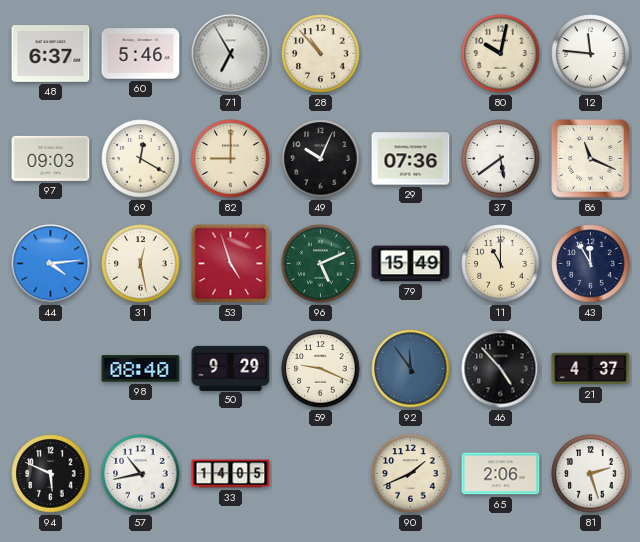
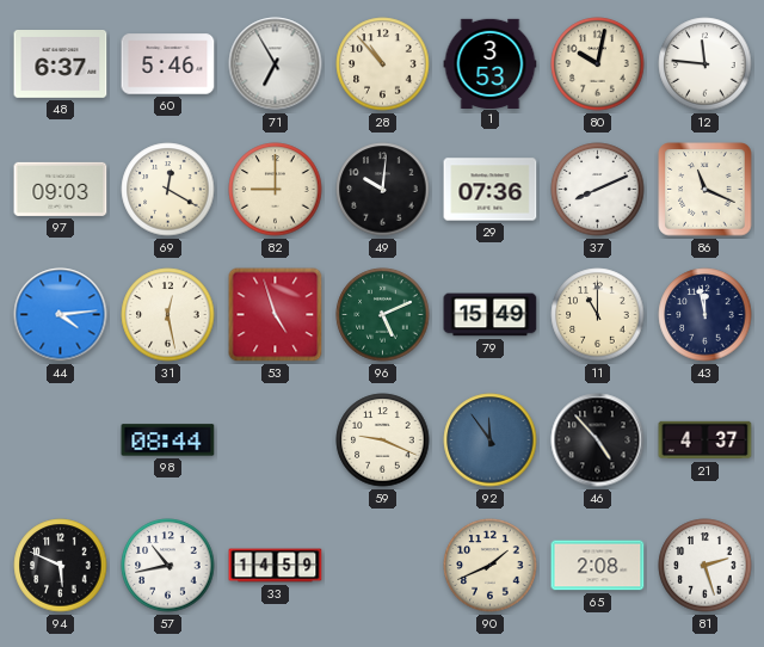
1: none -> 3:53
49: 10:04 -> 10:01
37: 5:39 -> 8:11
43: 11:55 -> 11:58
98: 08:40 -> 08:44
50: 9:29 -> none
33: 14:05 -> 14:59
65: 2:06 -> 2:08
